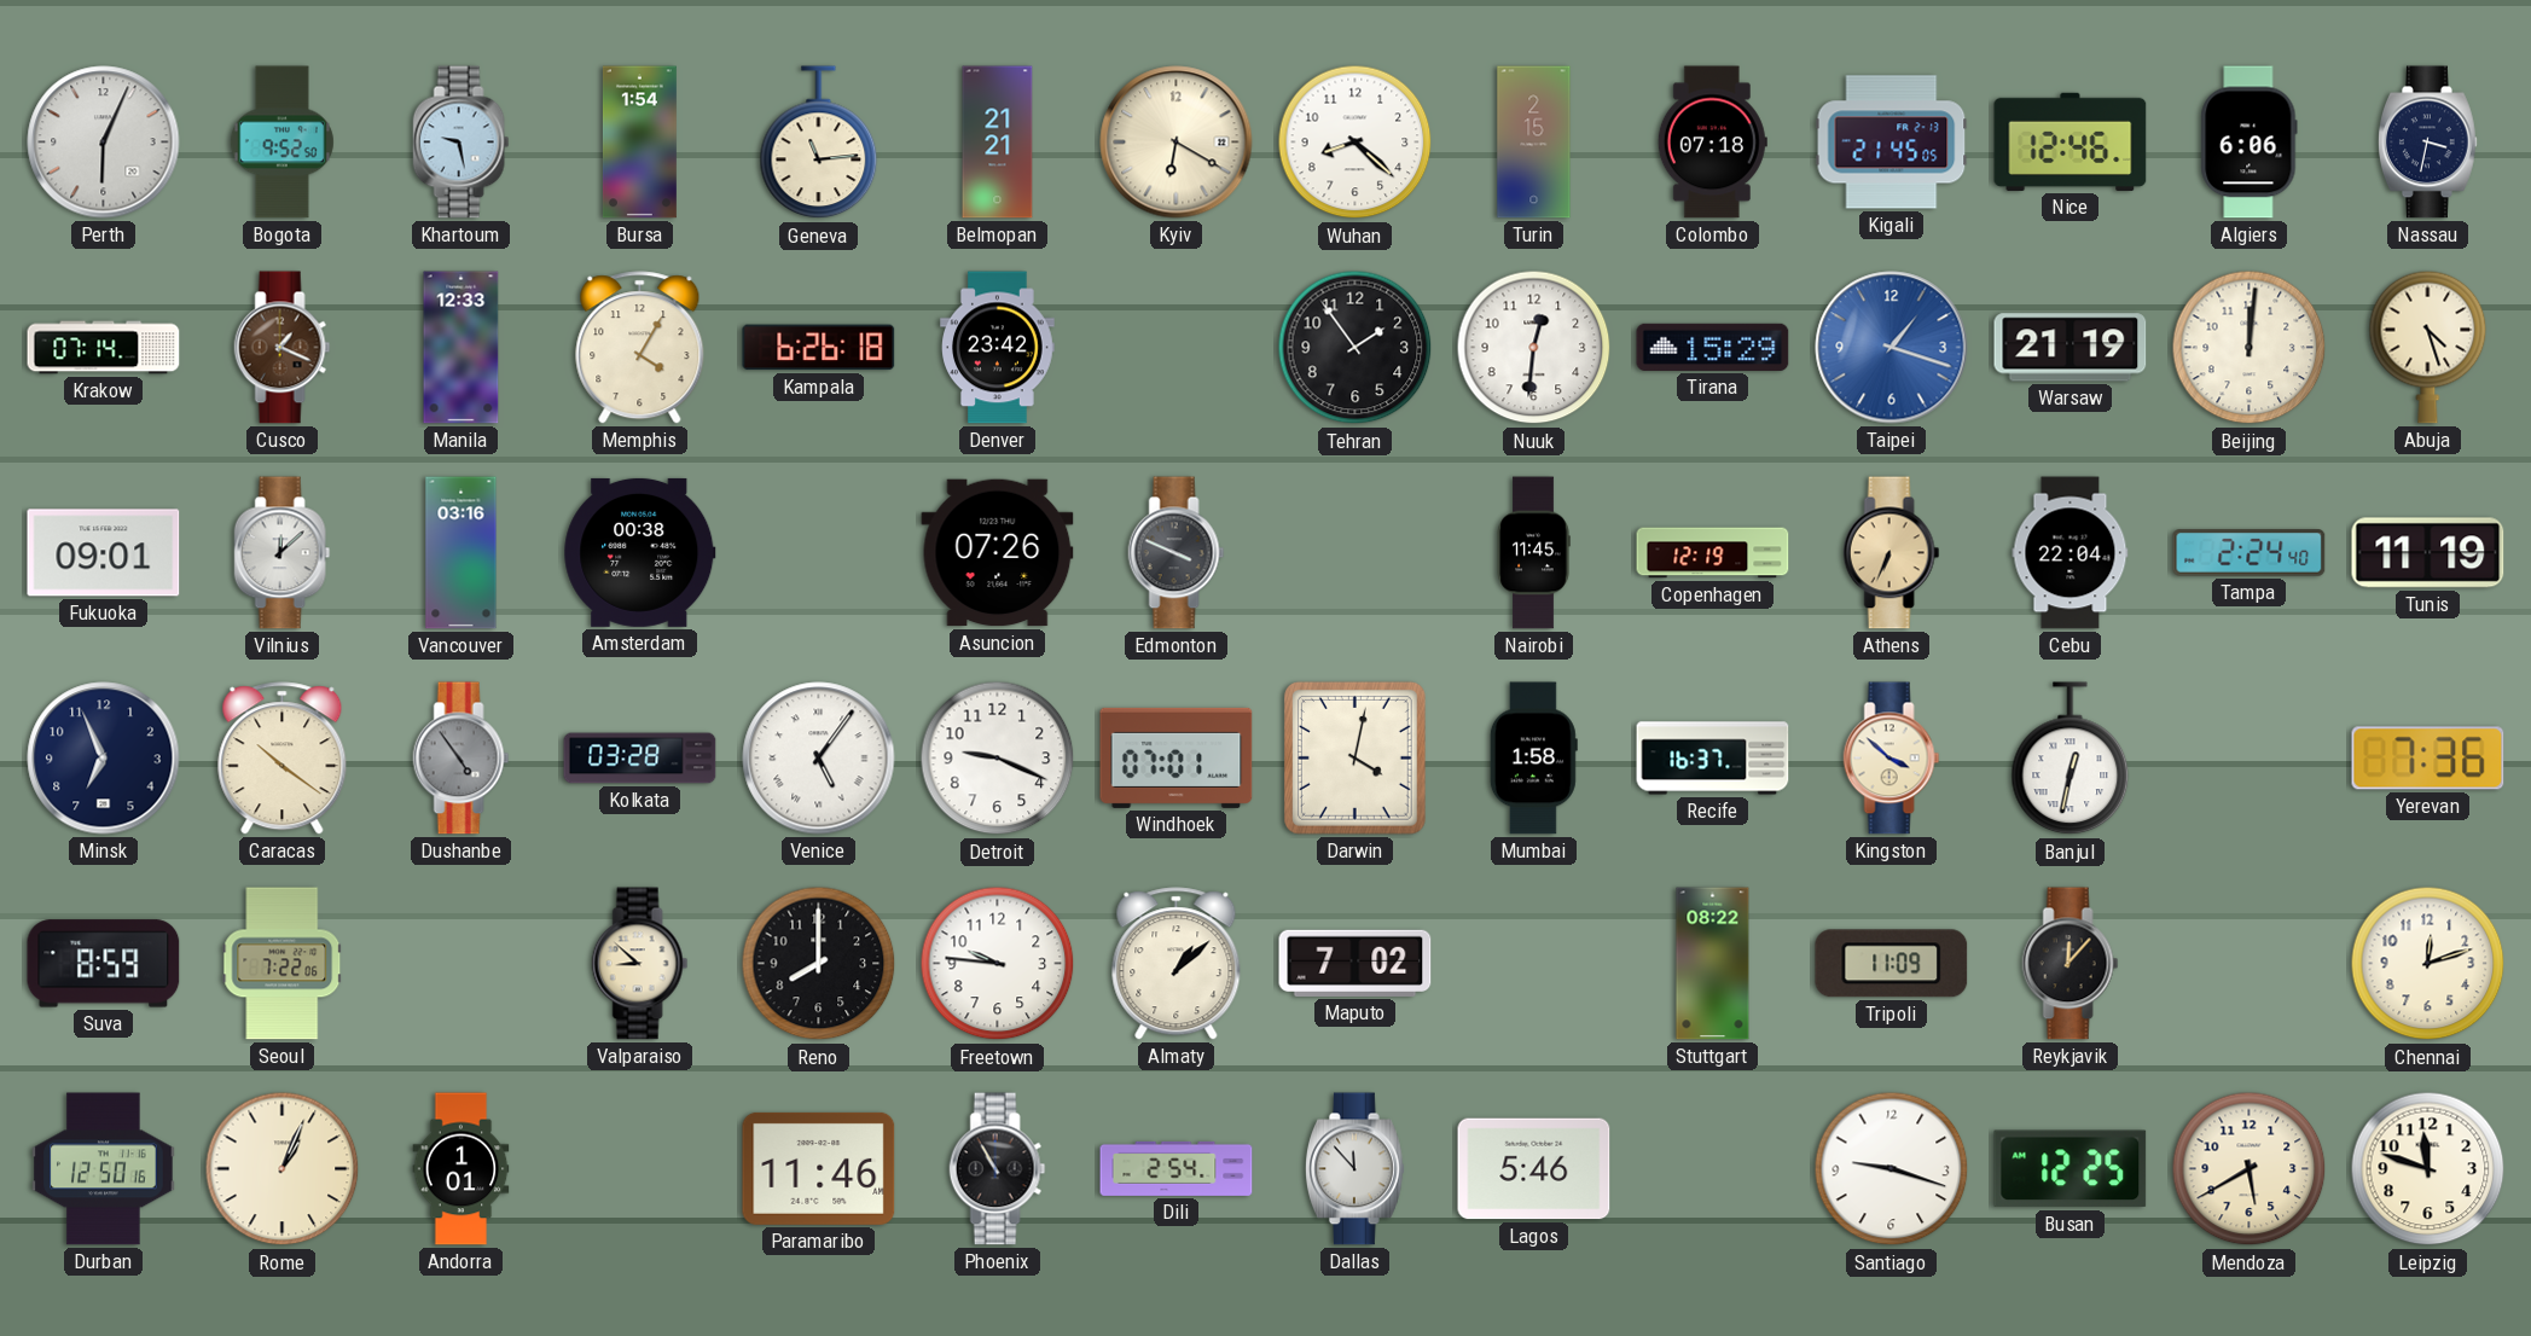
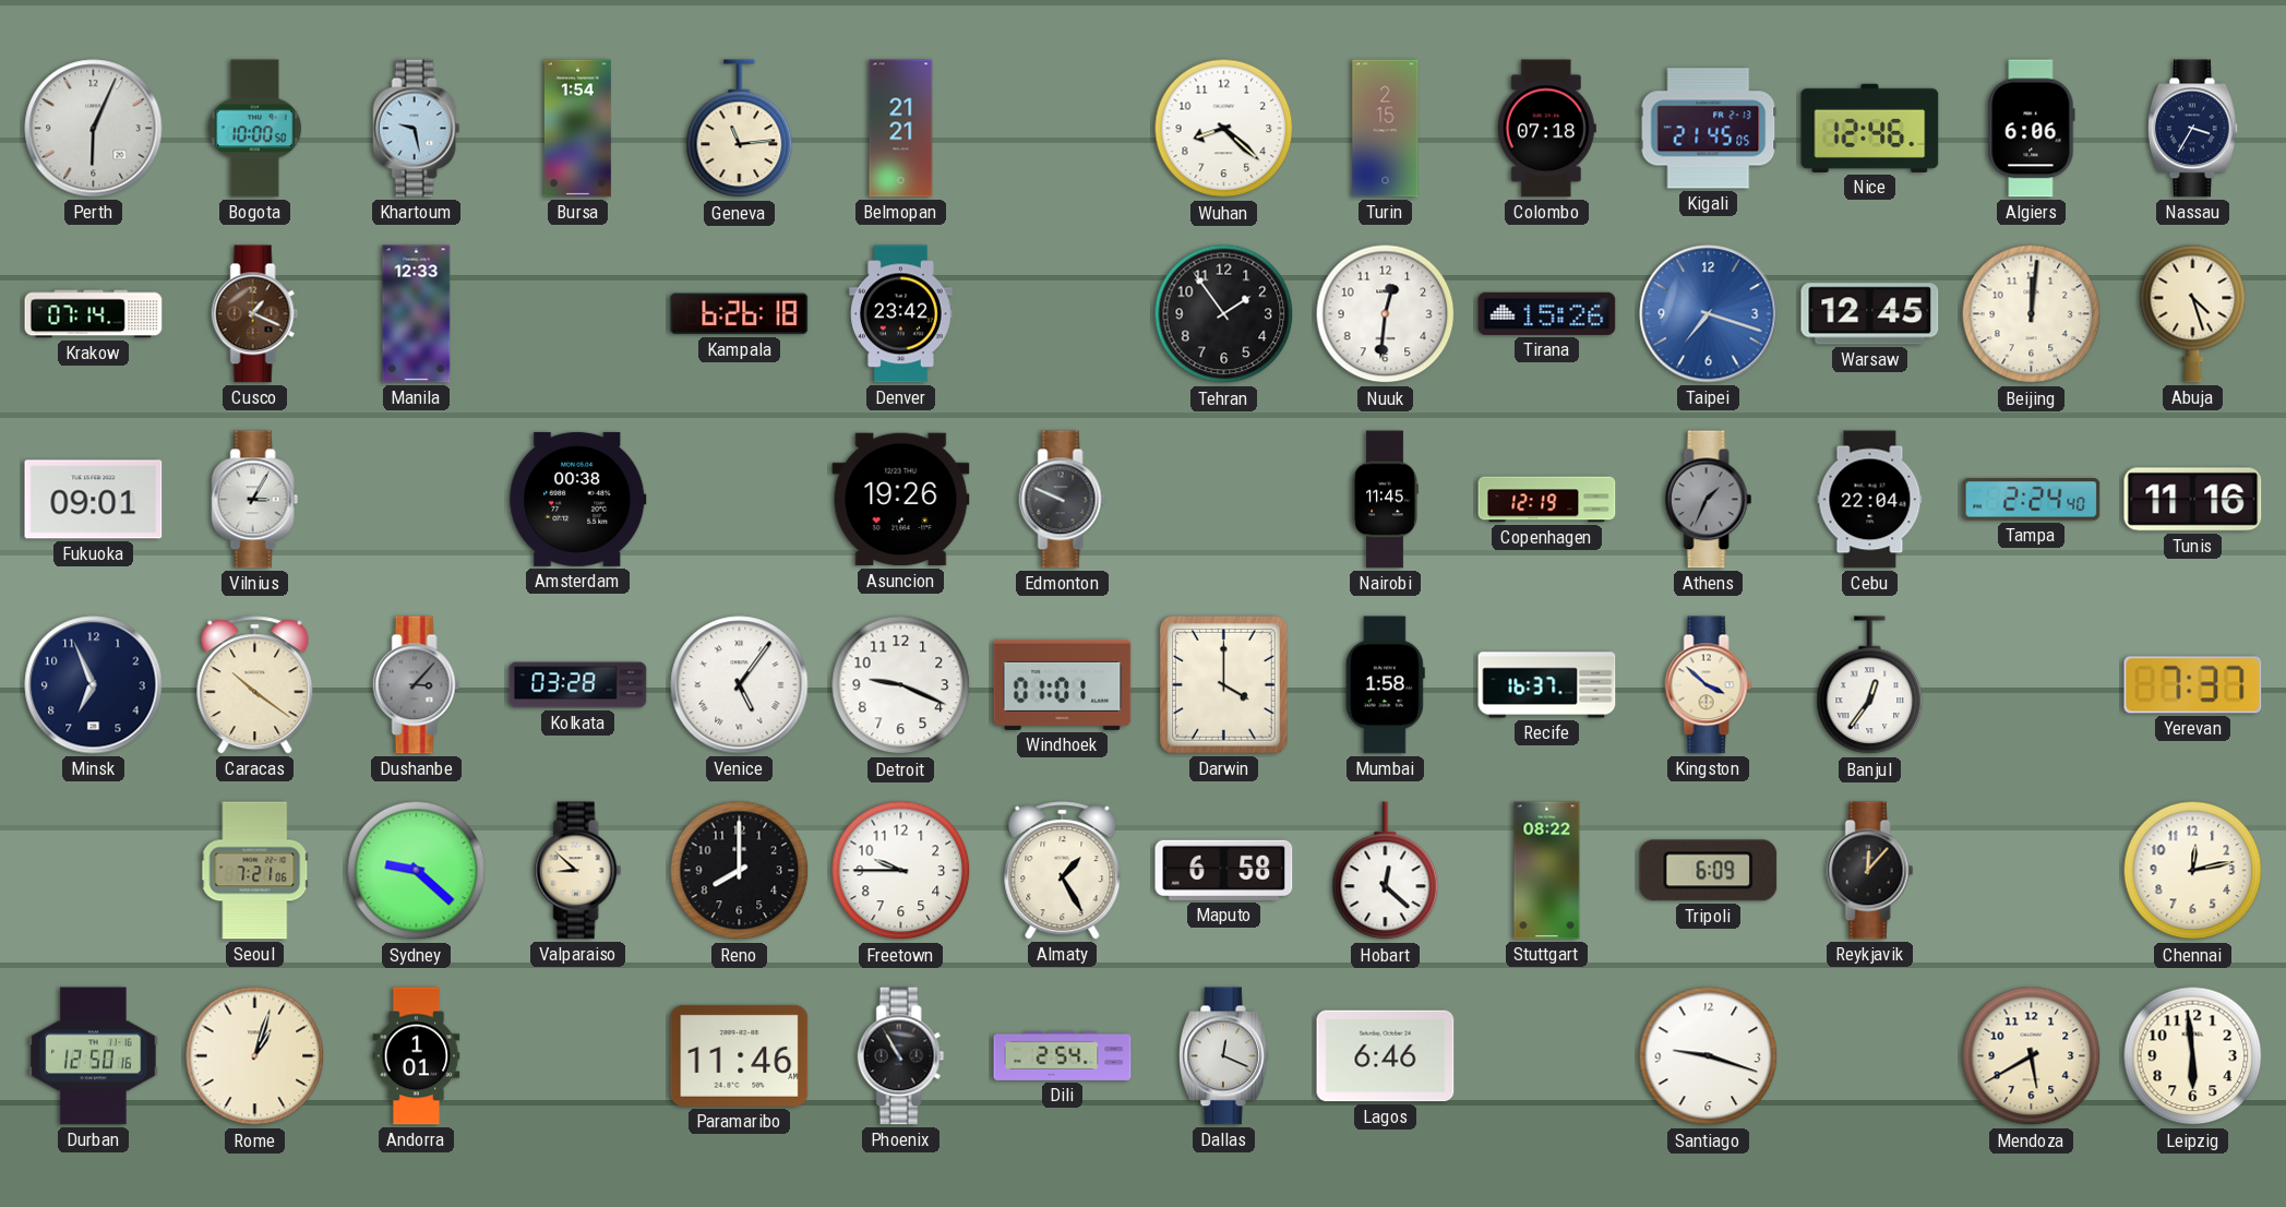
Bogota: 9:52 -> 10:00
Kyiv: 6:20 -> none
Nassau: 3:32 -> 3:35
Memphis: 4:05 -> none
Tirana: 15:29 -> 15:26
Taipei: 1:18 -> 7:18
Warsaw: 21:19 -> 12:45
Vilnius: 12:08 -> 3:05
Vancouver: 03:16 -> none
Asuncion: 07:26 -> 19:26
Edmonton: 3:49 -> 9:49
Athens: 6:34 -> 1:34
Athens dial: champagne -> grey
Tunis: 11:19 -> 11:16
Dushanbe: 4:54 -> 3:07
Windhoek: 07:01 -> 01:01
Darwin: 4:02 -> 4:00
Banjul: 12:32 -> 12:36
Yerevan: 7:36 -> 7:37
Suva: 8:59 -> none
Seoul: 7:22 -> 7:21
Sydney: none -> 9:22
Freetown: 9:46 -> 9:45
Almaty: 1:08 -> 1:25
Maputo: 7:02 -> 6:58
Hobart: none -> 12:22
Tripoli: 11:09 -> 6:09
Chennai: 12:12 -> 12:13
Rome: 1:04 -> 1:03
Dallas: 11:53 -> 12:19
Lagos: 5:46 -> 6:46
Busan: 12:25 -> none
Leipzig: 11:48 -> 5:59
